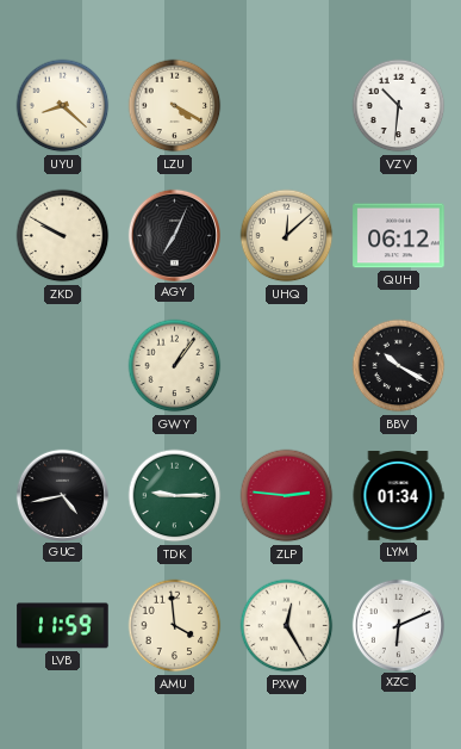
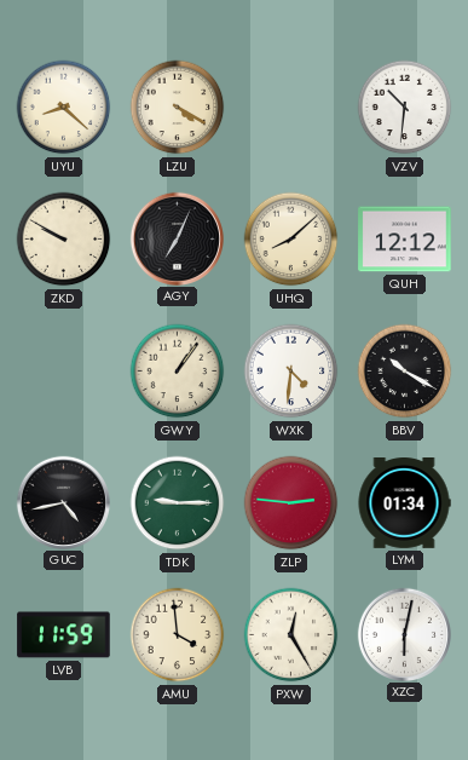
UHQ: 12:08 -> 8:08
QUH: 06:12 -> 12:12
WXK: none -> 4:31
XZC: 6:11 -> 6:02
